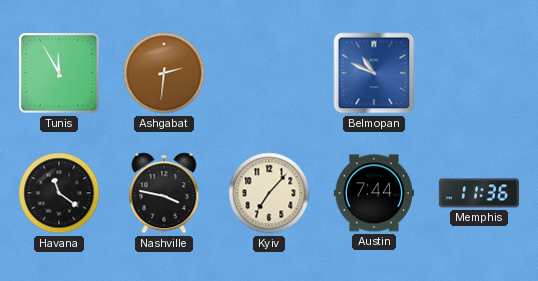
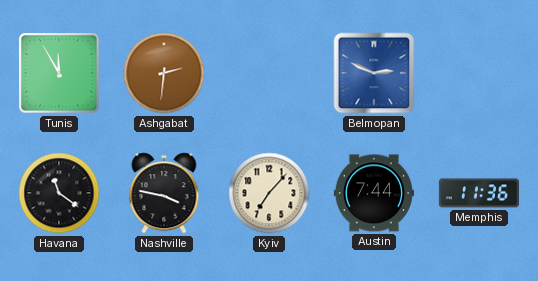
Belmopan: 10:49 -> 2:49
